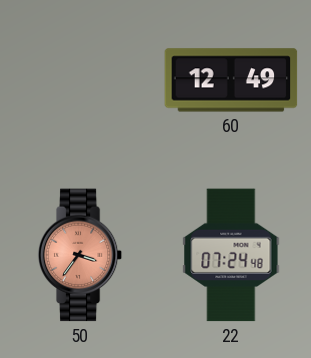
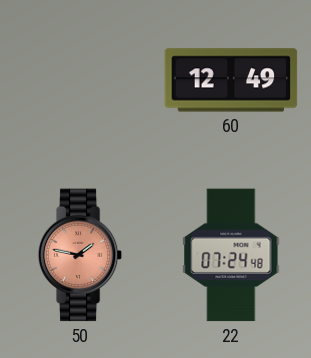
50: 3:36 -> 1:47
